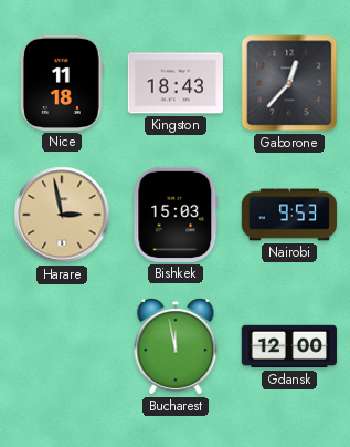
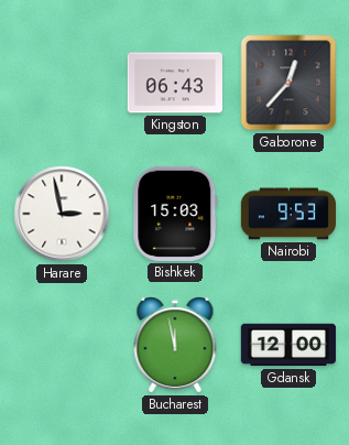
Nice: 11:18 -> none
Kingston: 18:43 -> 06:43
Harare dial: champagne -> white
